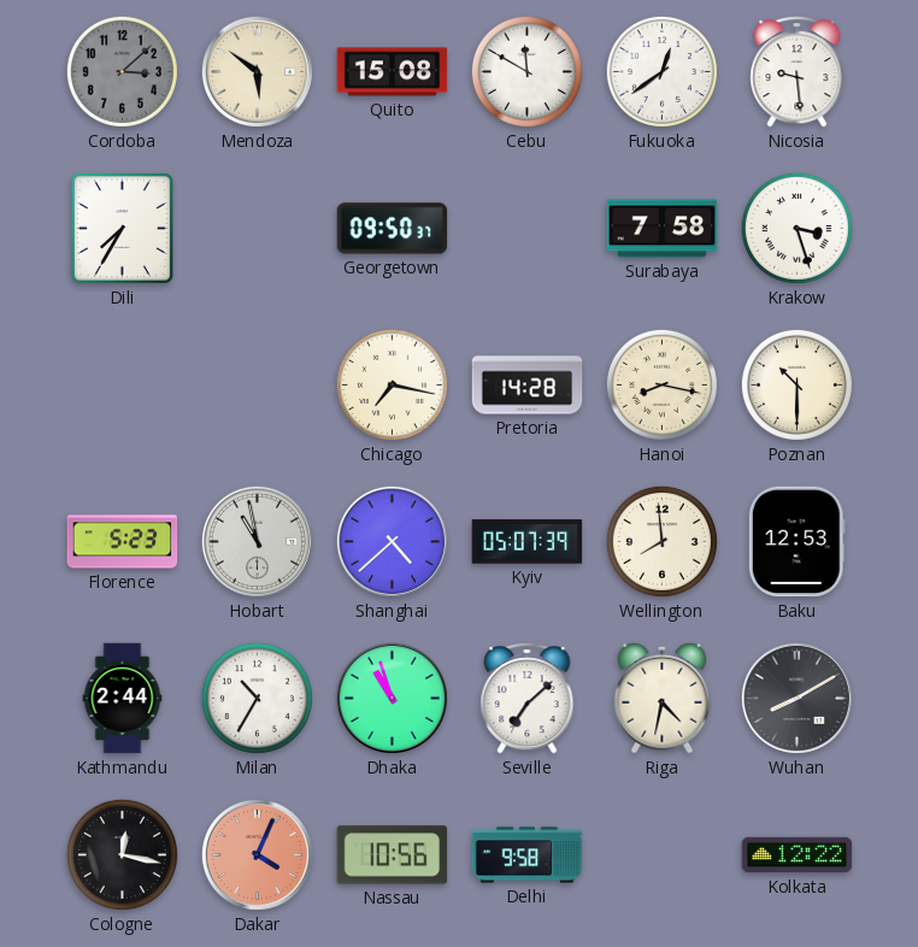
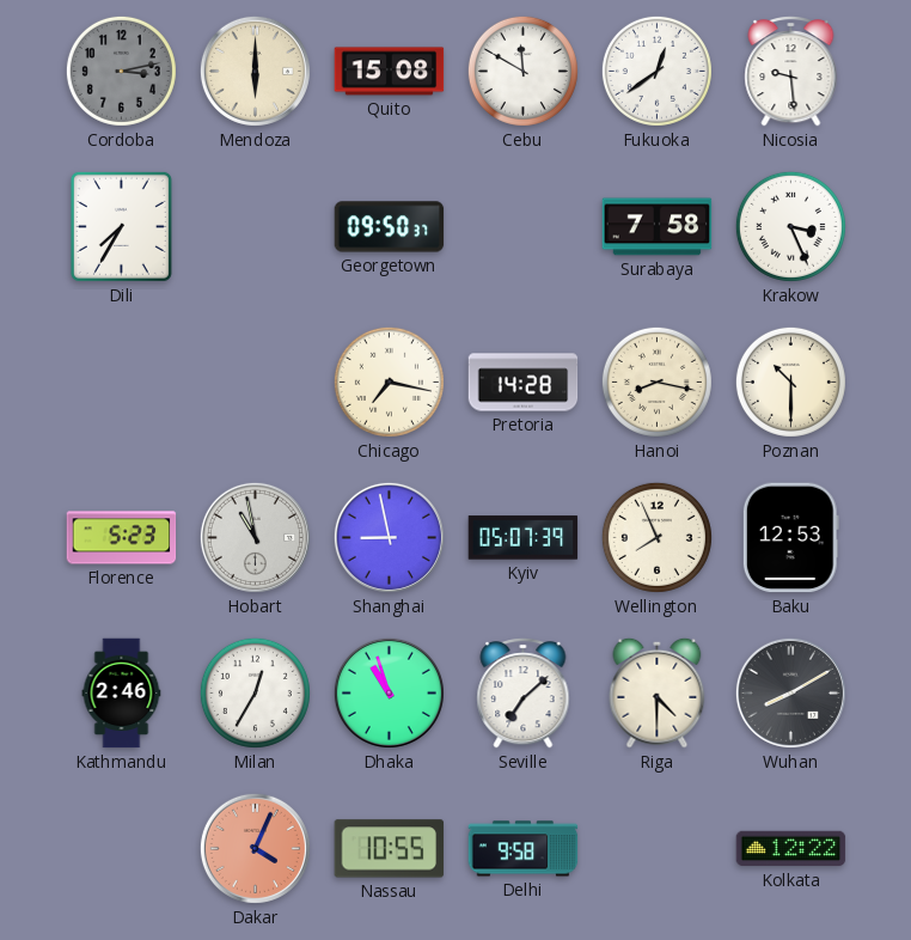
Cordoba: 3:08 -> 3:13
Mendoza: 5:51 -> 6:00
Krakow: 3:27 -> 3:26
Shanghai: 4:38 -> 8:58
Wellington: 7:59 -> 7:56
Kathmandu: 2:44 -> 2:46
Milan: 10:35 -> 12:35
Riga: 4:32 -> 4:30
Cologne: 12:17 -> none
Nassau: 10:56 -> 10:55
